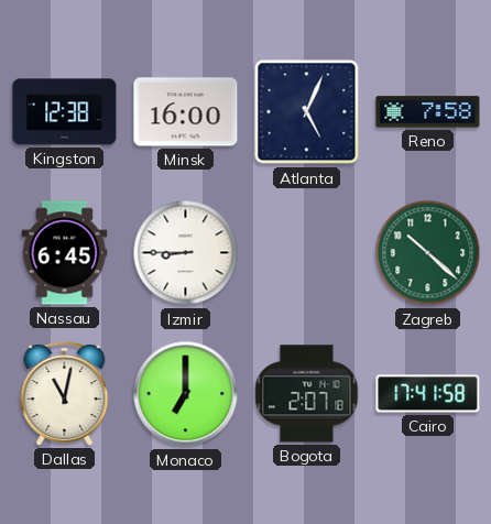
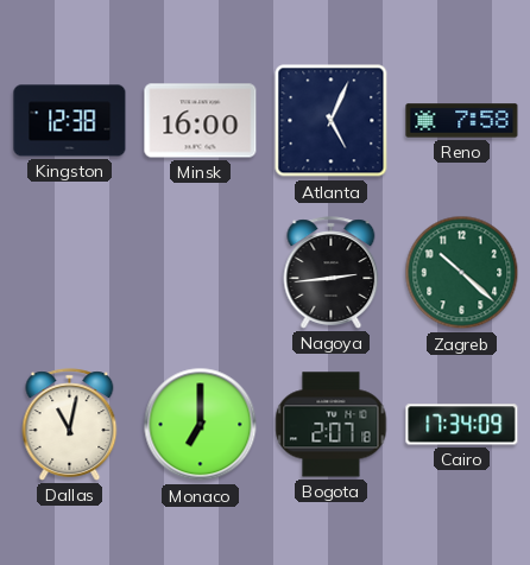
Nassau: 6:45 -> none
Izmir: 8:45 -> none
Nagoya: none -> 2:44
Cairo: 17:41 -> 17:34
